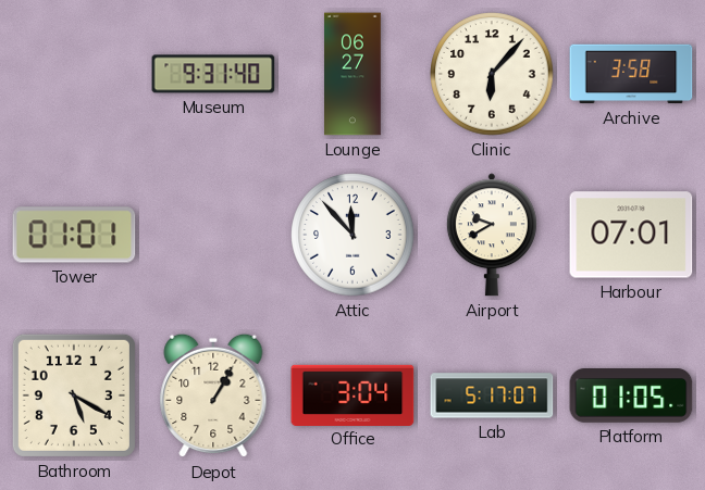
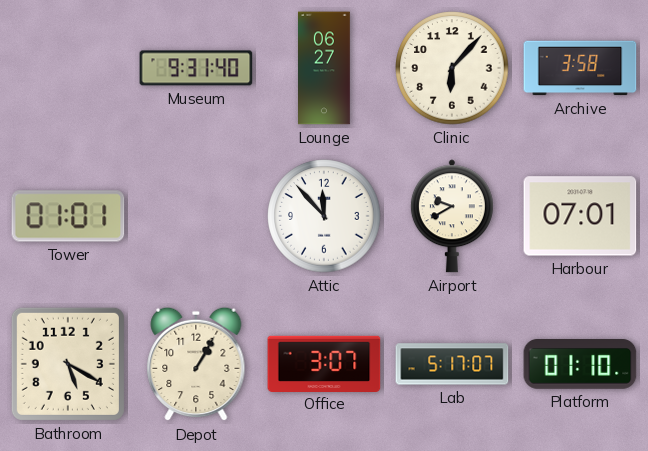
Office: 3:04 -> 3:07
Platform: 01:05 -> 01:10
